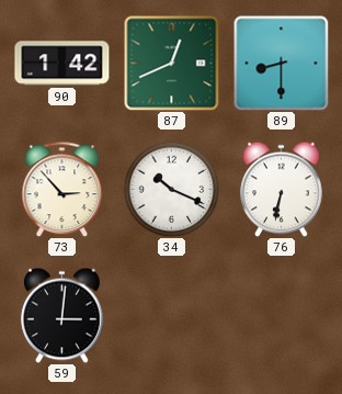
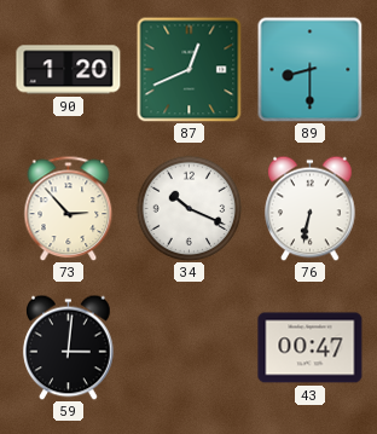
90: 1:42 -> 1:20
43: none -> 00:47
